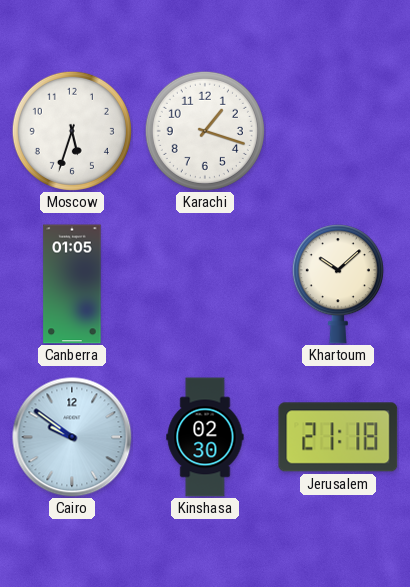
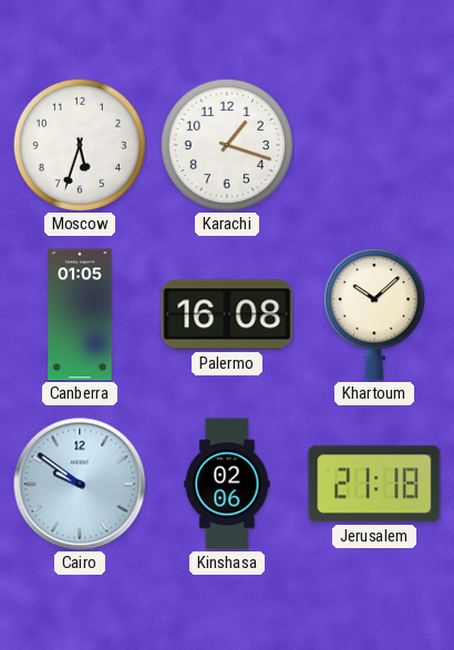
Palermo: none -> 16:08
Kinshasa: 02:30 -> 02:06
